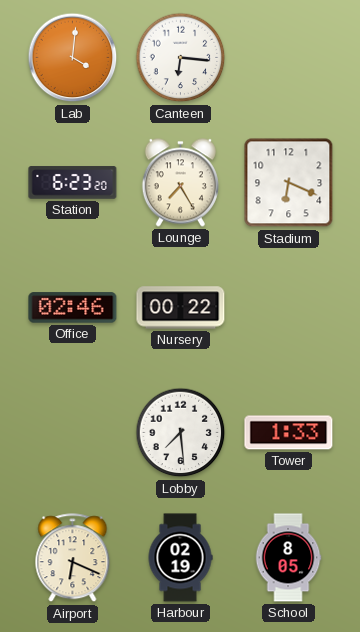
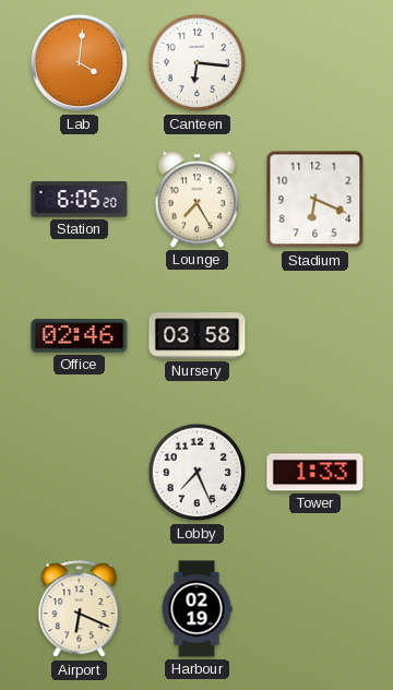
Station: 6:23 -> 6:05
Nursery: 00:22 -> 03:58
Lobby: 7:29 -> 7:26
School: 8:05 -> none
